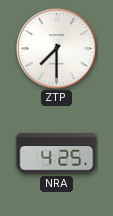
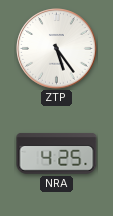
ZTP: 7:30 -> 5:24
